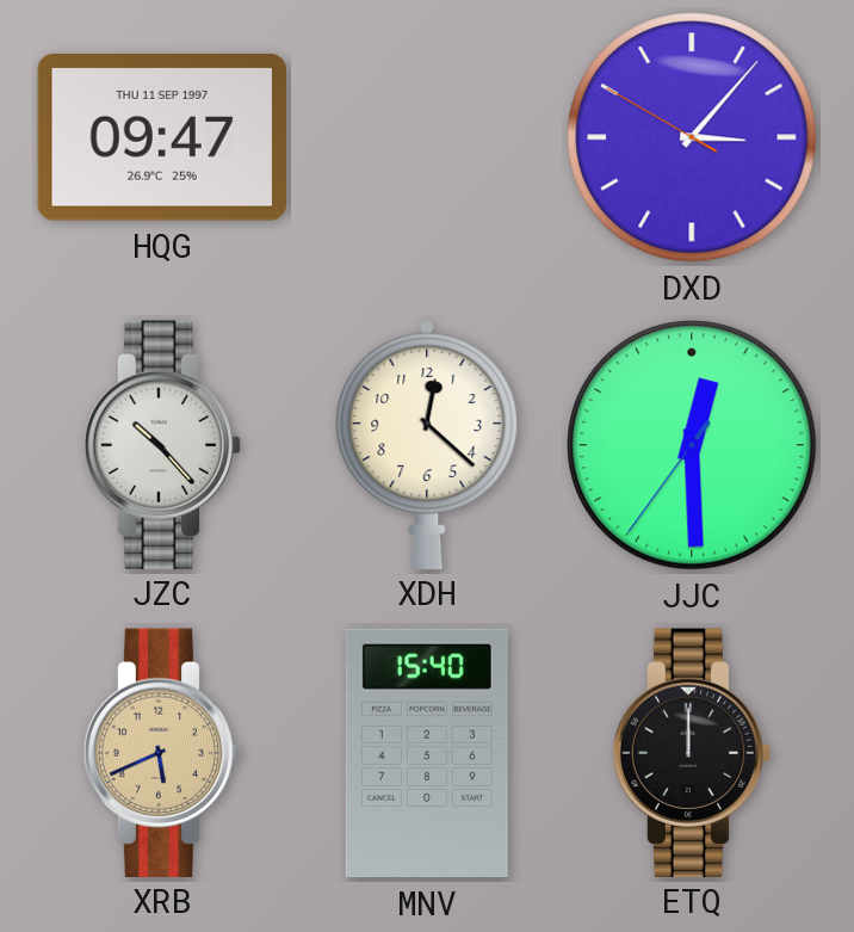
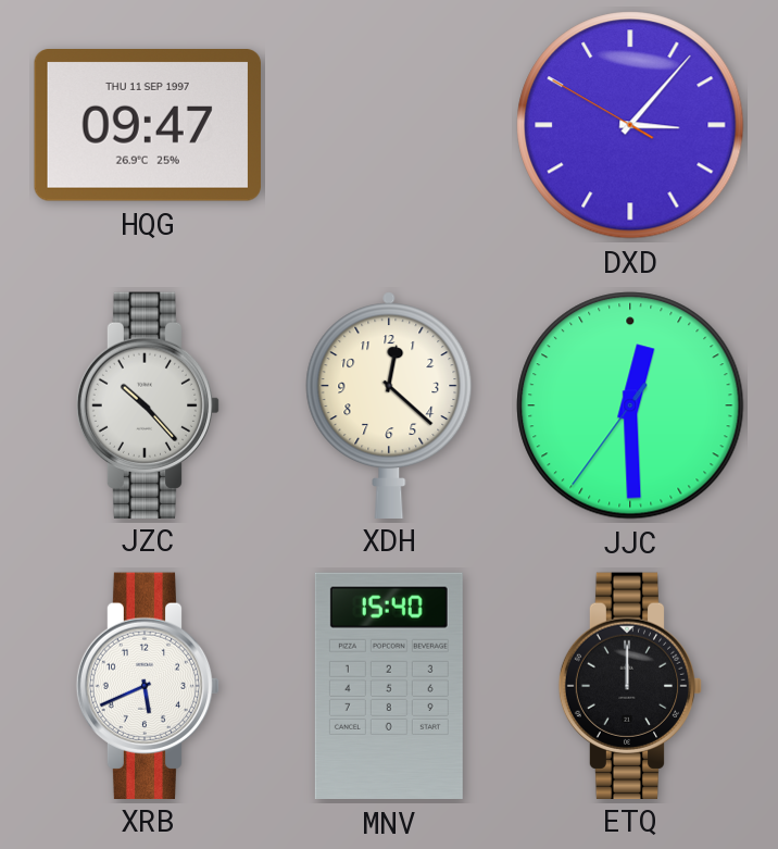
XRB dial: champagne -> white
